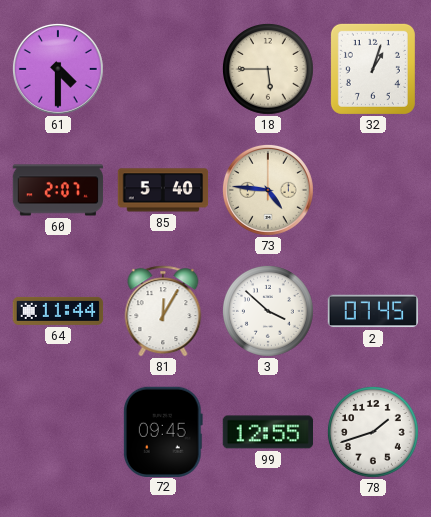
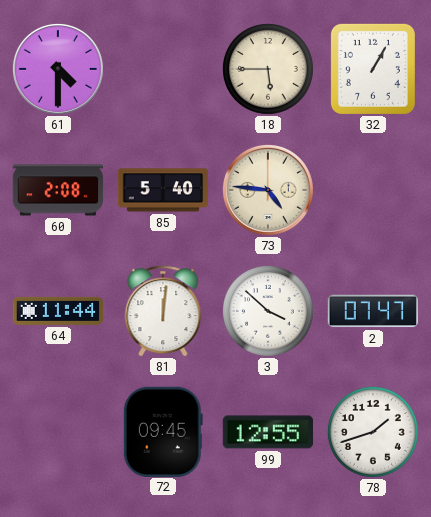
32: 1:03 -> 1:05
60: 2:07 -> 2:08
81: 12:05 -> 12:01
2: 07:45 -> 07:47
